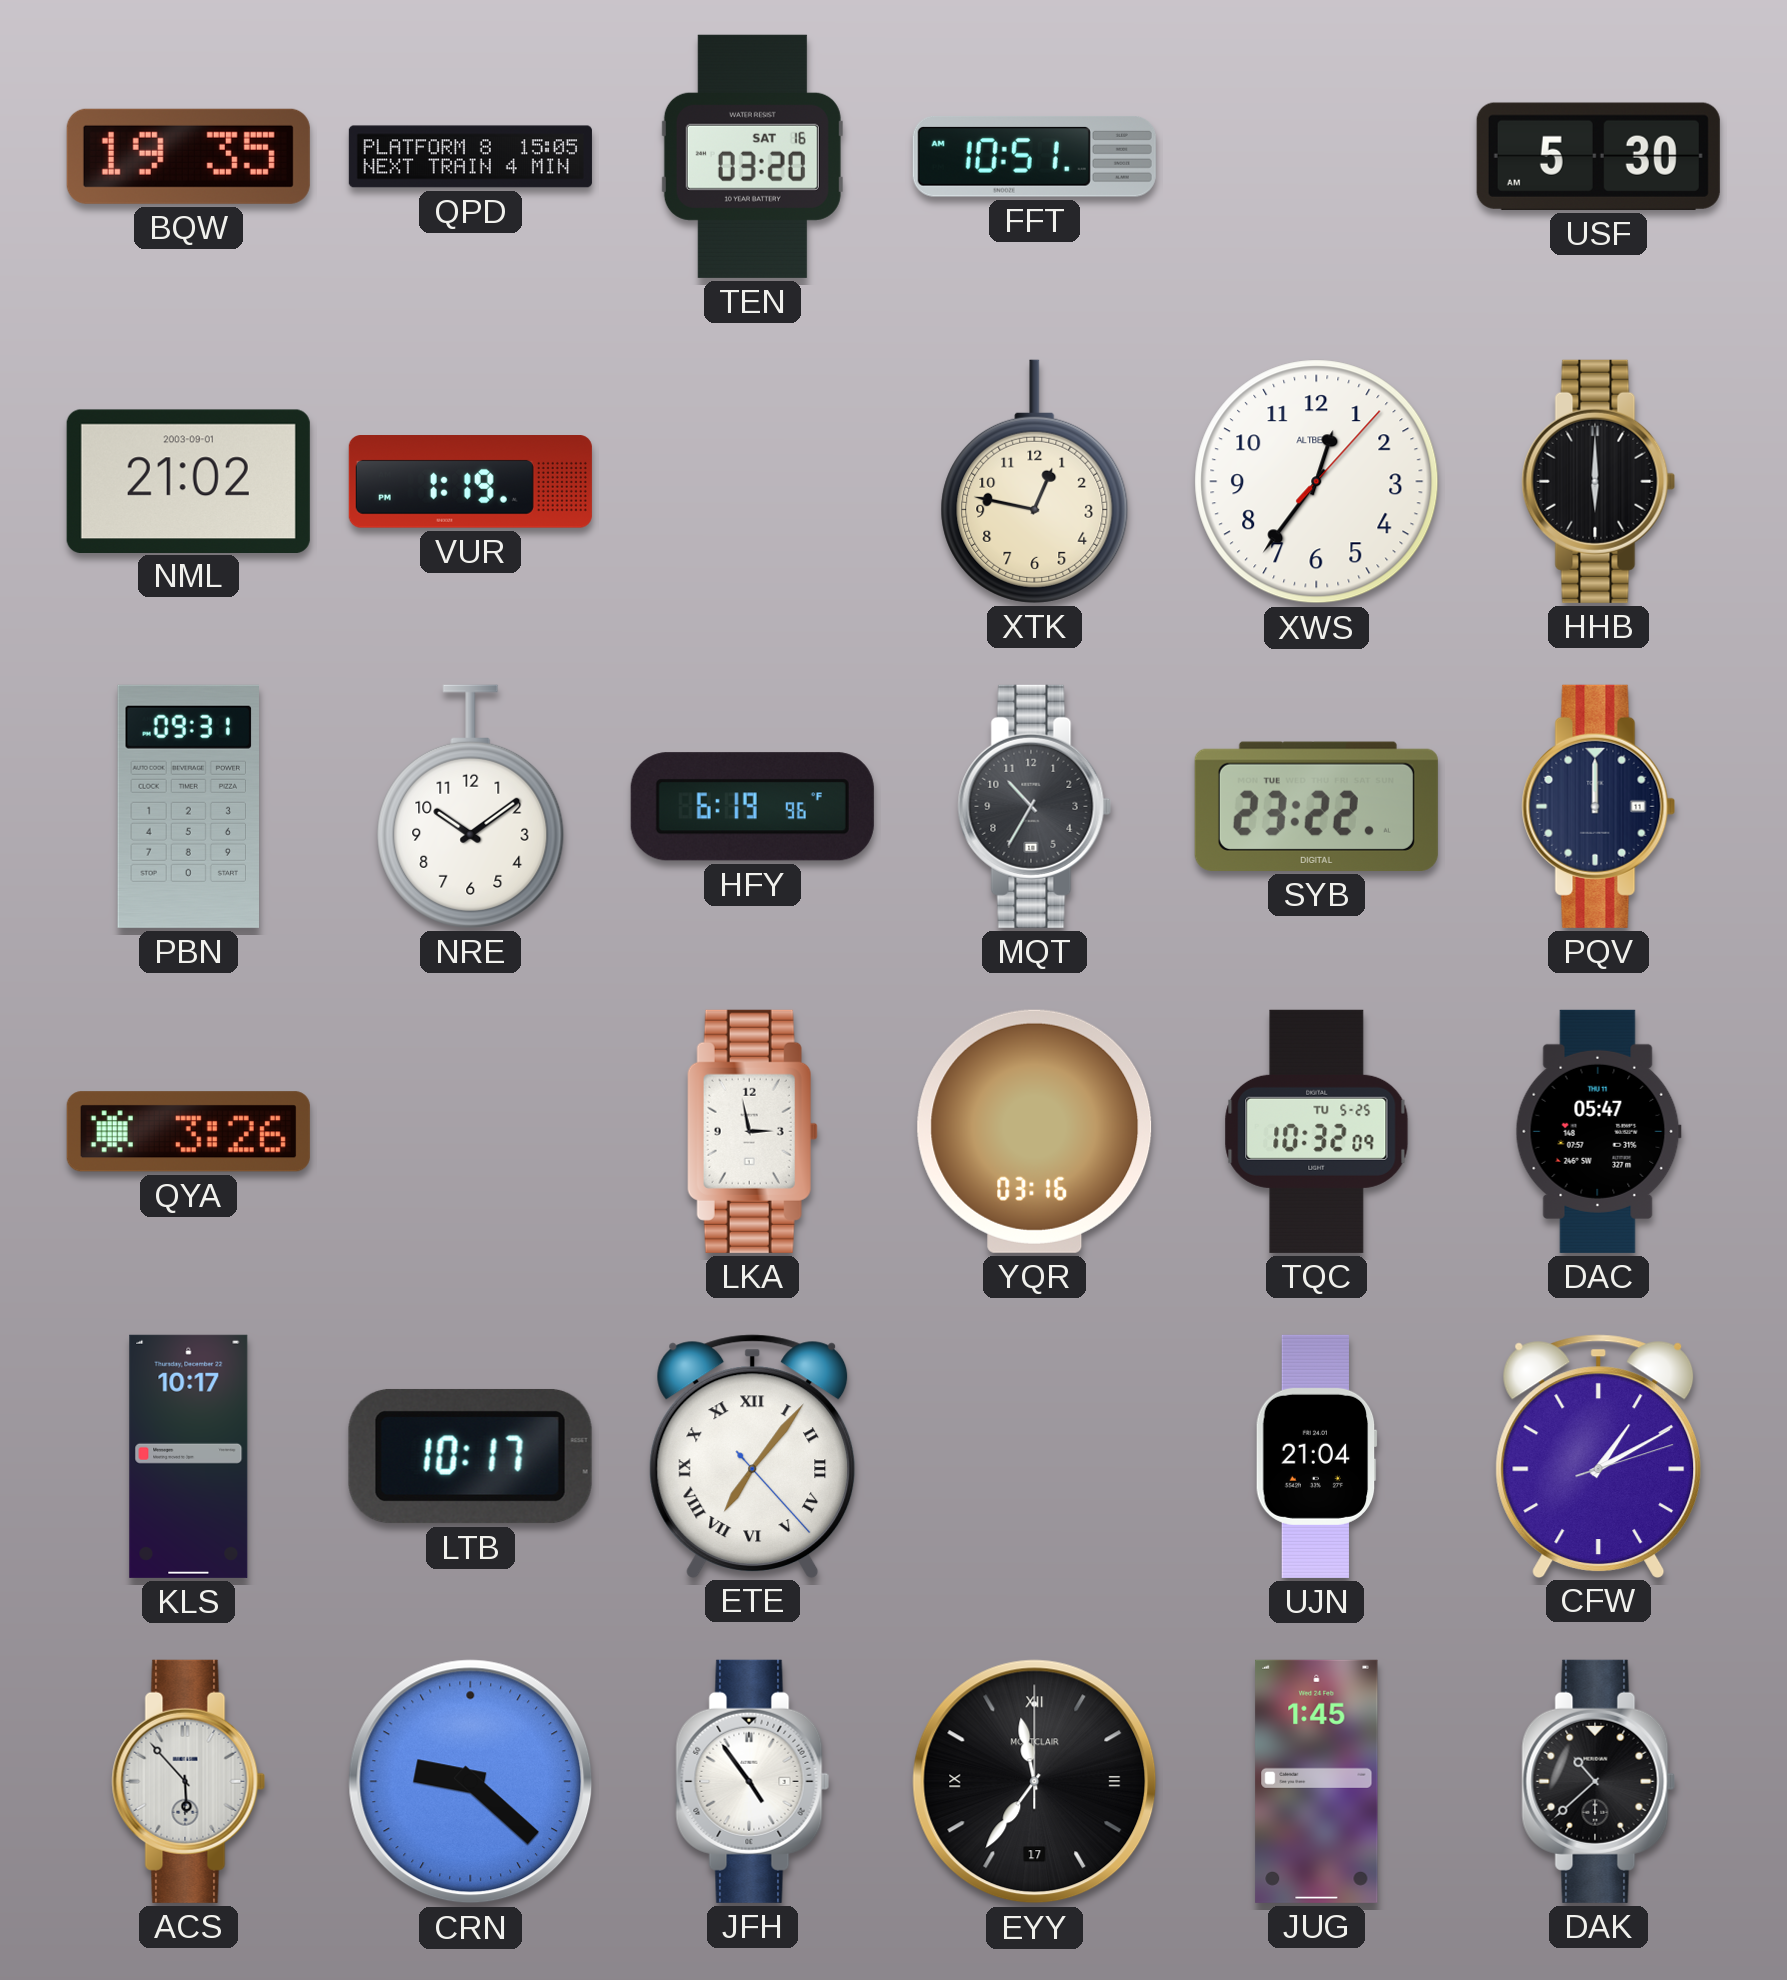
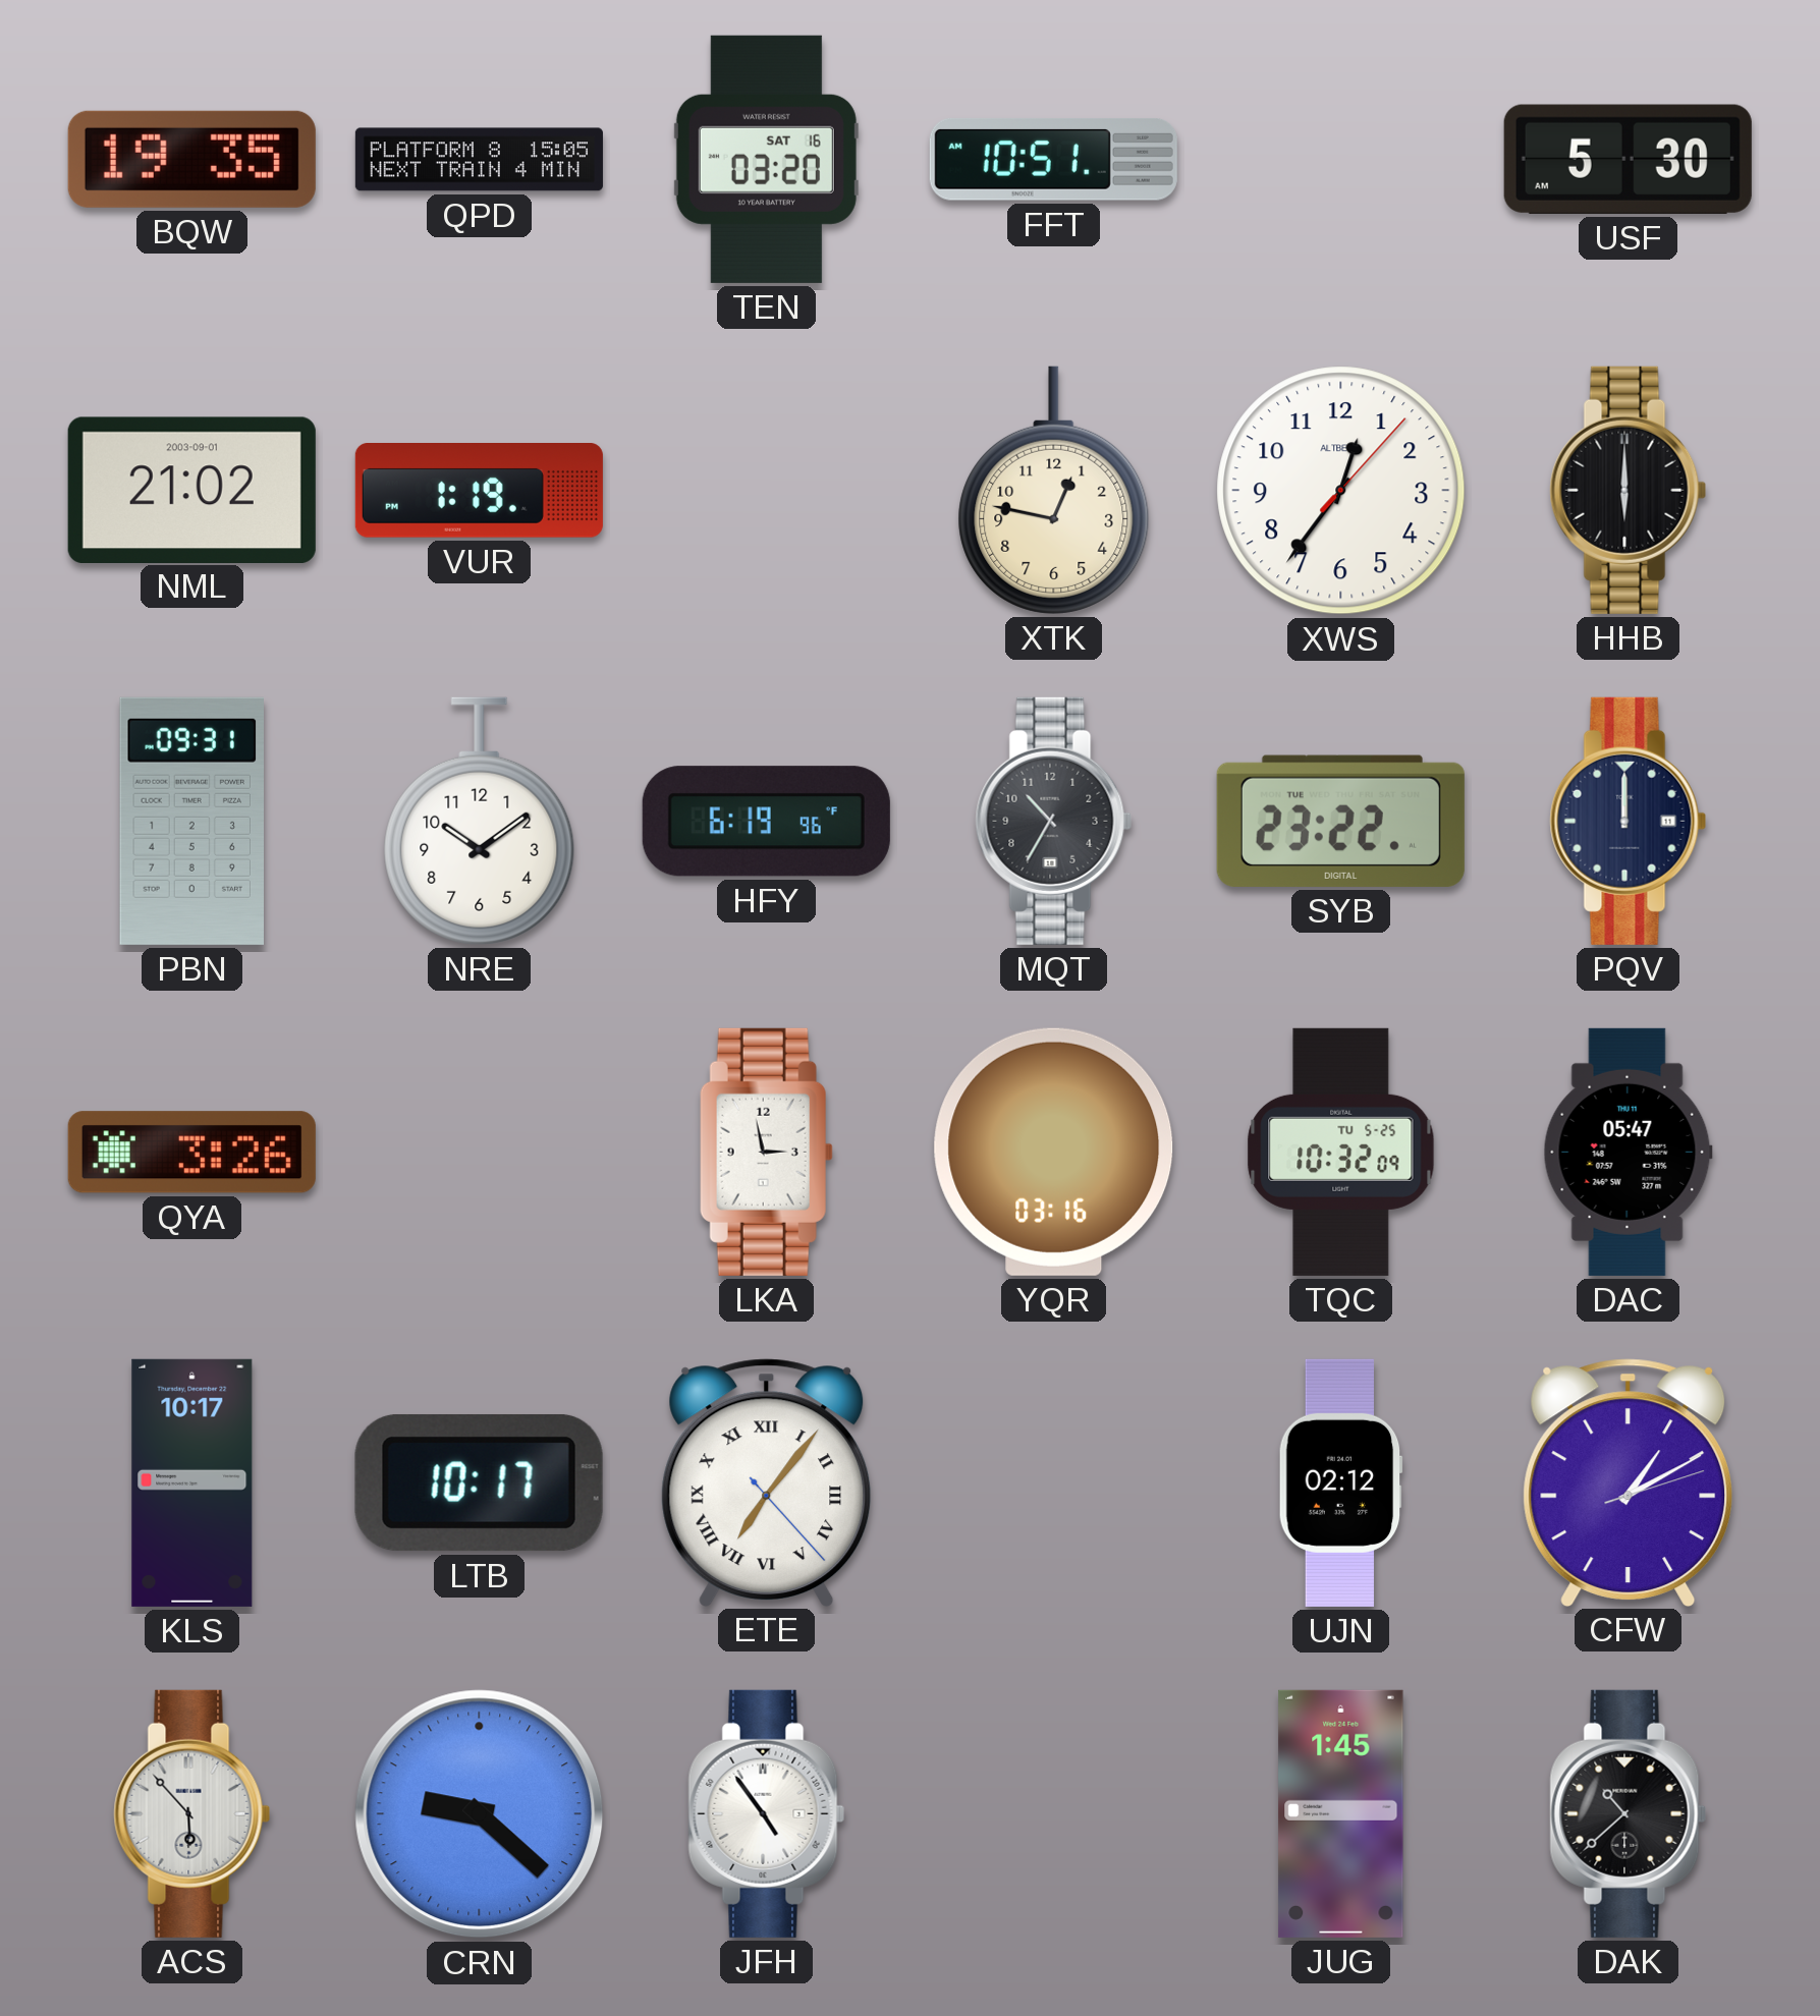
UJN: 21:04 -> 02:12
EYY: 11:36 -> none
